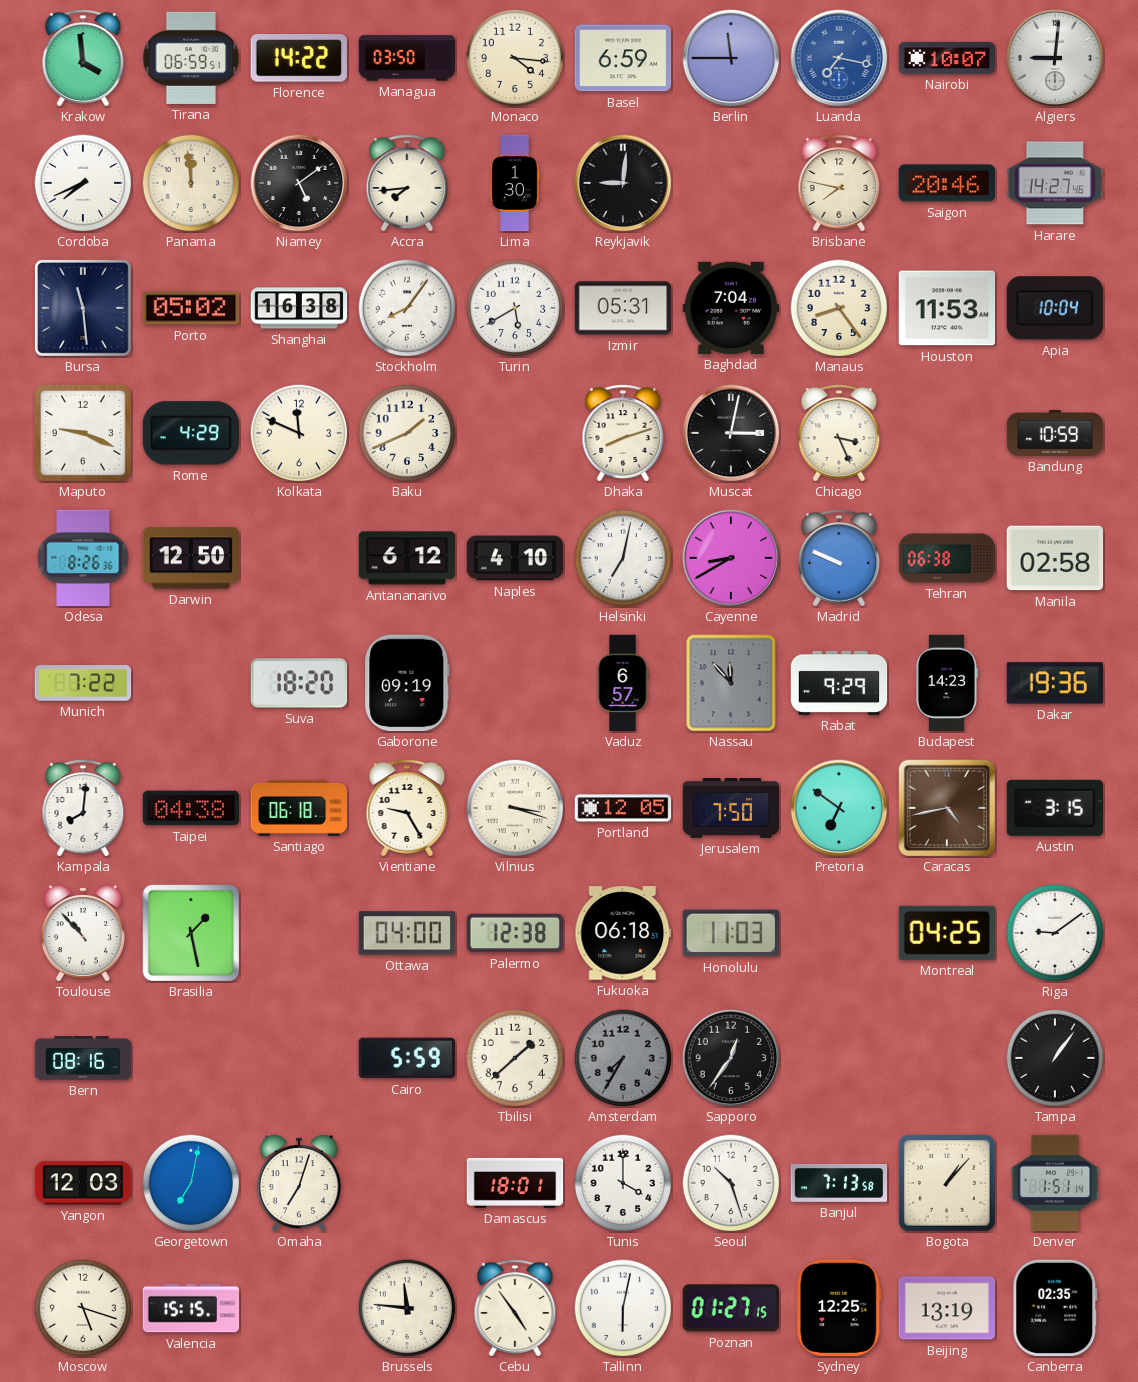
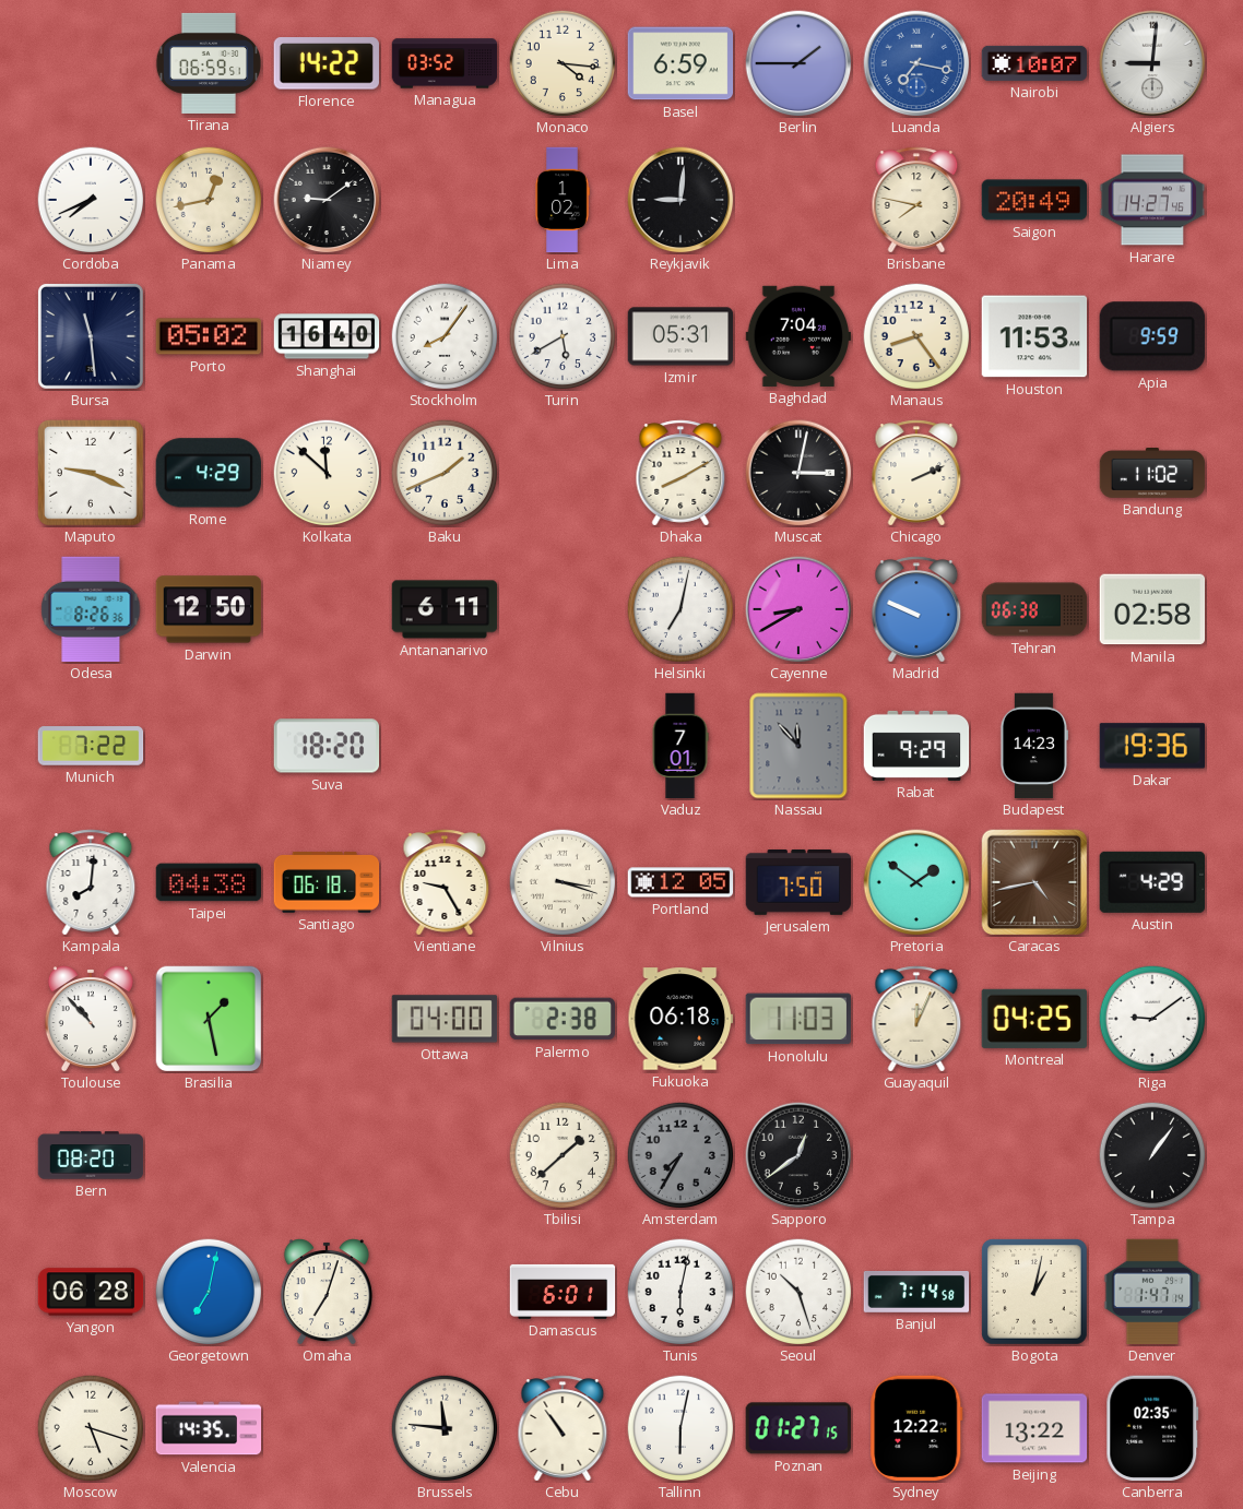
Krakow: 3:59 -> none
Managua: 03:50 -> 03:52
Berlin: 11:45 -> 1:45
Panama: 11:59 -> 12:43
Niamey: 5:09 -> 9:09
Accra: 7:44 -> none
Lima: 1:30 -> 1:02
Saigon: 20:46 -> 20:49
Shanghai: 16:38 -> 16:40
Apia: 10:04 -> 9:59
Kolkata: 11:49 -> 11:52
Dhaka: 8:12 -> 8:10
Chicago: 3:26 -> 2:11
Bandung: 10:59 -> 11:02
Antananarivo: 6:12 -> 6:11
Naples: 4:10 -> none
Gaborone: 09:19 -> none
Vaduz: 6:57 -> 7:01
Pretoria: 6:51 -> 1:51
Austin: 3:15 -> 4:29
Palermo: 12:38 -> 2:38
Guayaquil: none -> 12:04
Bern: 08:16 -> 08:20
Cairo: 5:59 -> none
Sapporo: 12:36 -> 12:39
Yangon: 12:03 -> 06:28
Damascus: 18:01 -> 6:01
Tunis: 4:00 -> 6:02
Banjul: 7:13 -> 7:14
Bogota: 1:07 -> 1:02
Denver: 1:51 -> 1:47
Valencia: 15:15 -> 14:35
Cebu: 4:54 -> 10:54
Sydney: 12:25 -> 12:22
Beijing: 13:19 -> 13:22
